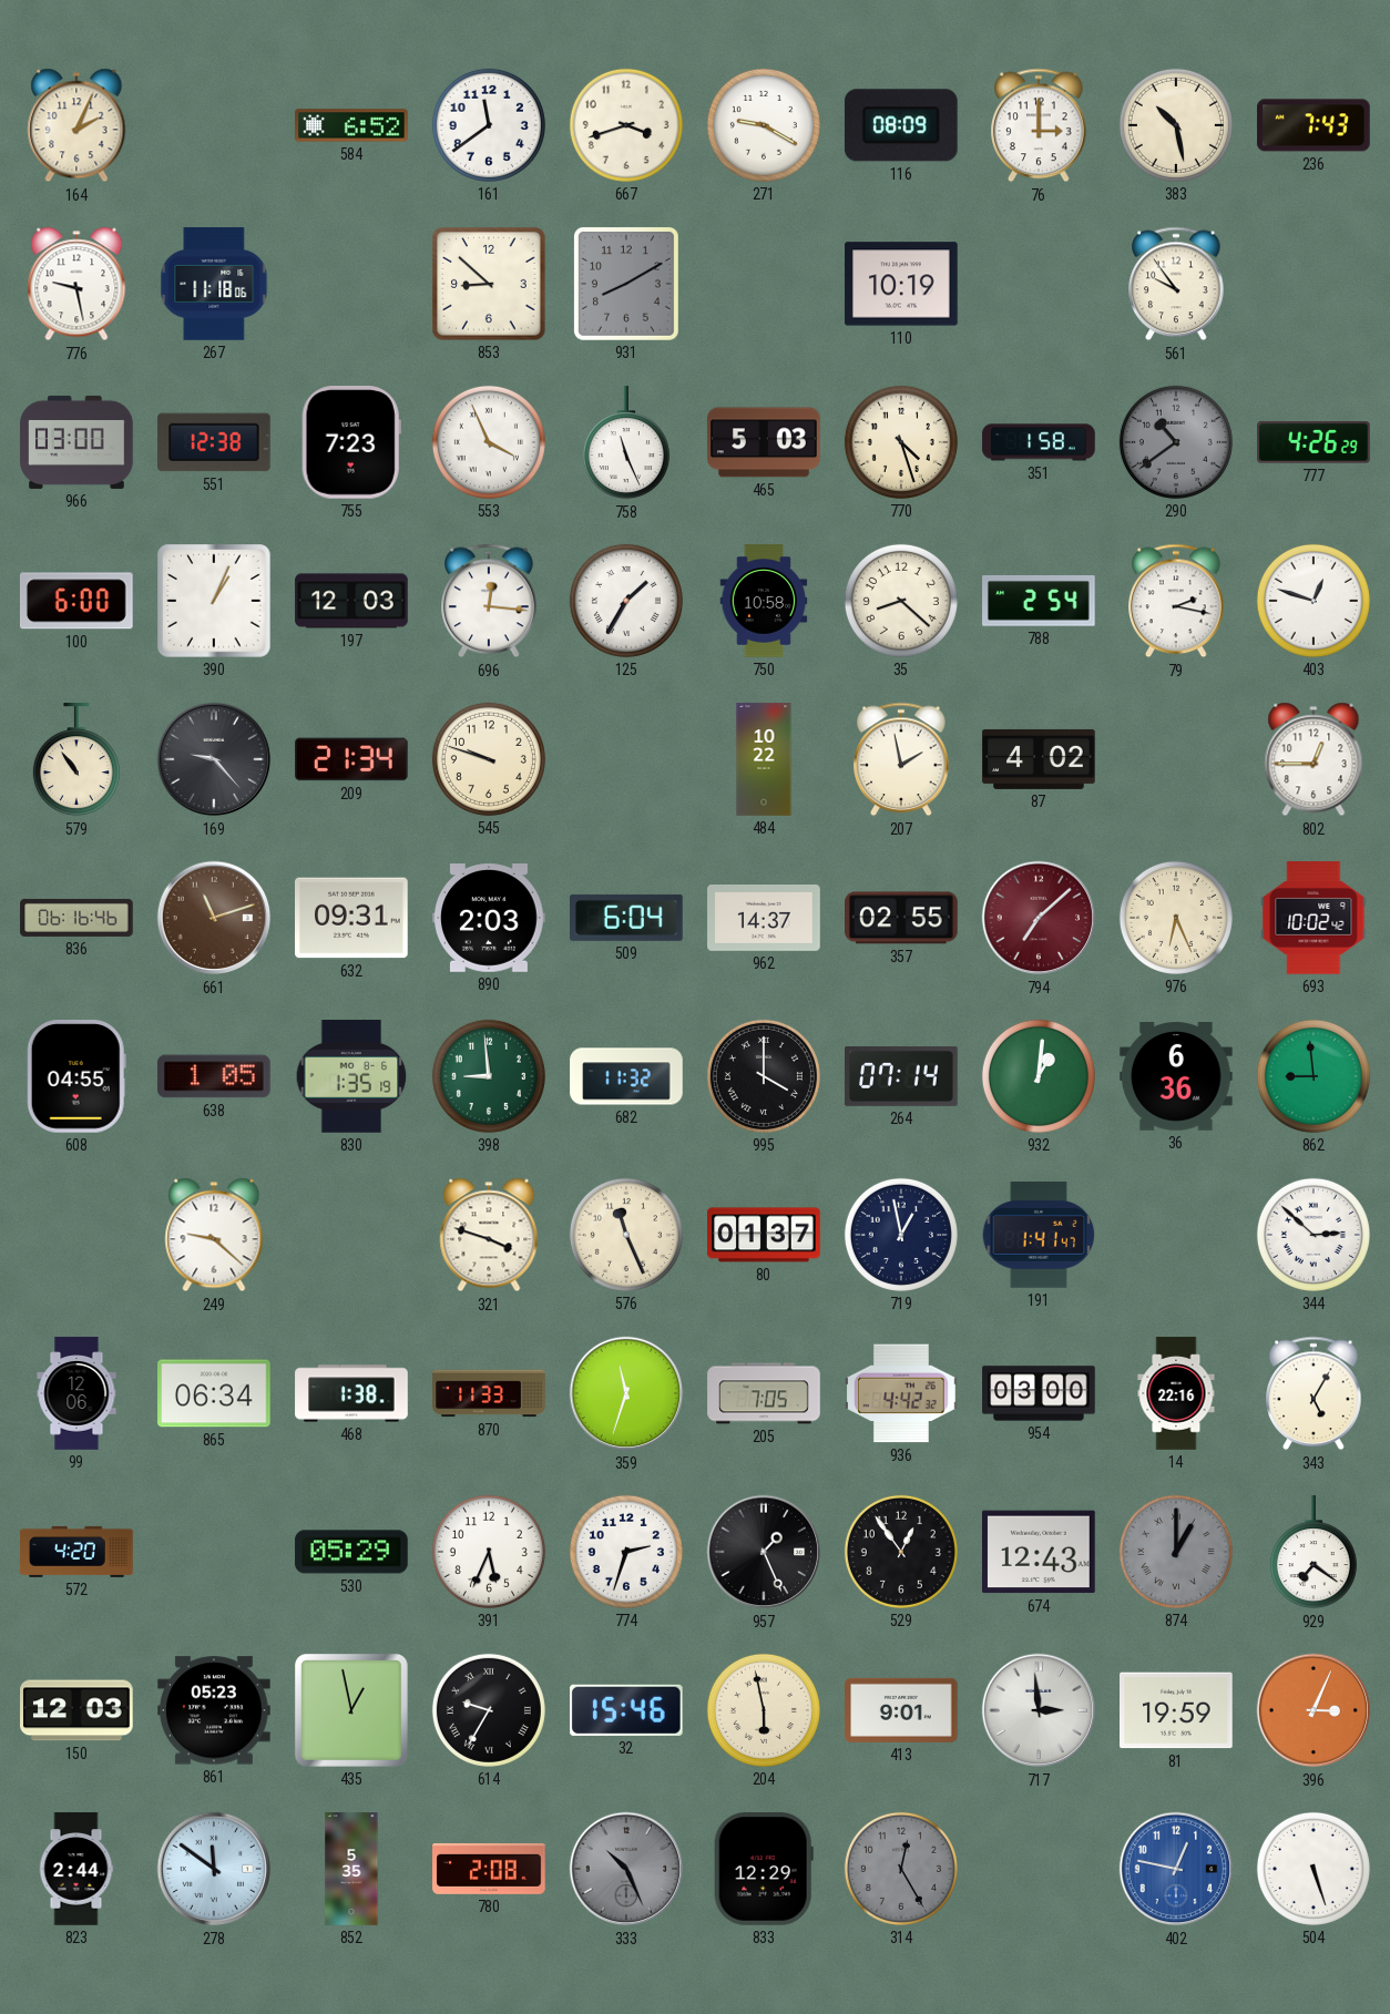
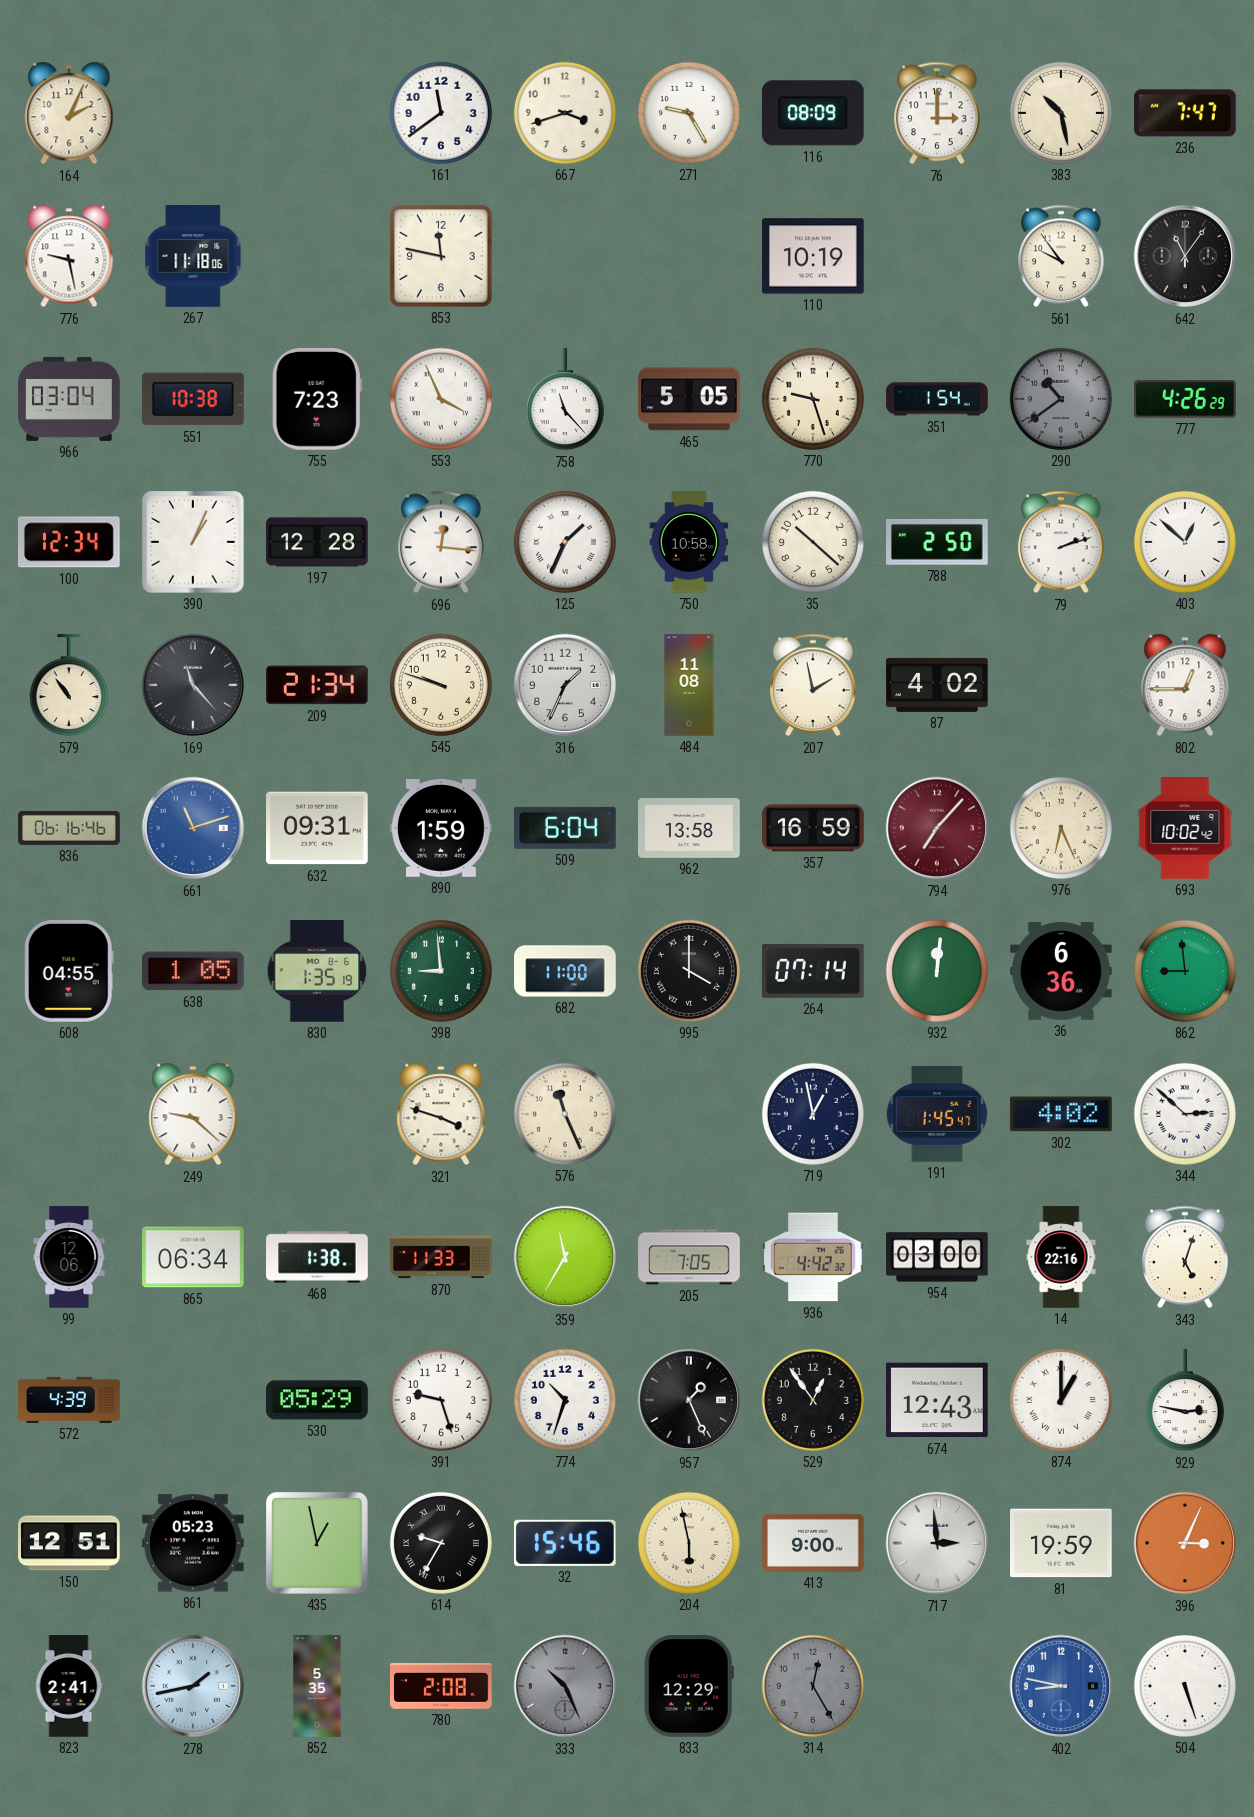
584: 6:52 -> none
271: 9:20 -> 9:25
236: 7:43 -> 7:47
853: 8:52 -> 11:47
931: 8:10 -> none
642: none -> 11:06
966: 03:00 -> 03:04
551: 12:38 -> 10:38
758: 11:26 -> 11:23
465: 5:03 -> 5:05
770: 4:27 -> 9:27
351: 1:58 -> 1:54
100: 6:00 -> 12:34
197: 12:03 -> 12:28
125: 1:35 -> 1:34
35: 8:22 -> 10:22
788: 2:54 -> 2:50
79: 2:17 -> 2:12
403: 12:48 -> 12:52
169: 9:23 -> 11:23
316: none -> 1:34
484: 10:22 -> 11:08
661 dial: brown -> blue
890: 2:03 -> 1:59
962: 14:37 -> 13:58
357: 02:55 -> 16:59
794: 7:08 -> 7:07
682: 11:32 -> 11:00
932: 1:01 -> 12:01
80: 01:37 -> none
191: 1:41 -> 1:45
302: none -> 4:02
359: 11:33 -> 11:35
343: 5:05 -> 5:03
572: 4:20 -> 4:39
391: 5:34 -> 9:27
774: 2:33 -> 10:33
874 dial: grey -> white
929: 7:21 -> 2:47
150: 12:03 -> 12:51
413: 9:01 -> 9:00
823: 2:44 -> 2:41
278: 11:51 -> 1:43
402: 12:47 -> 8:47
